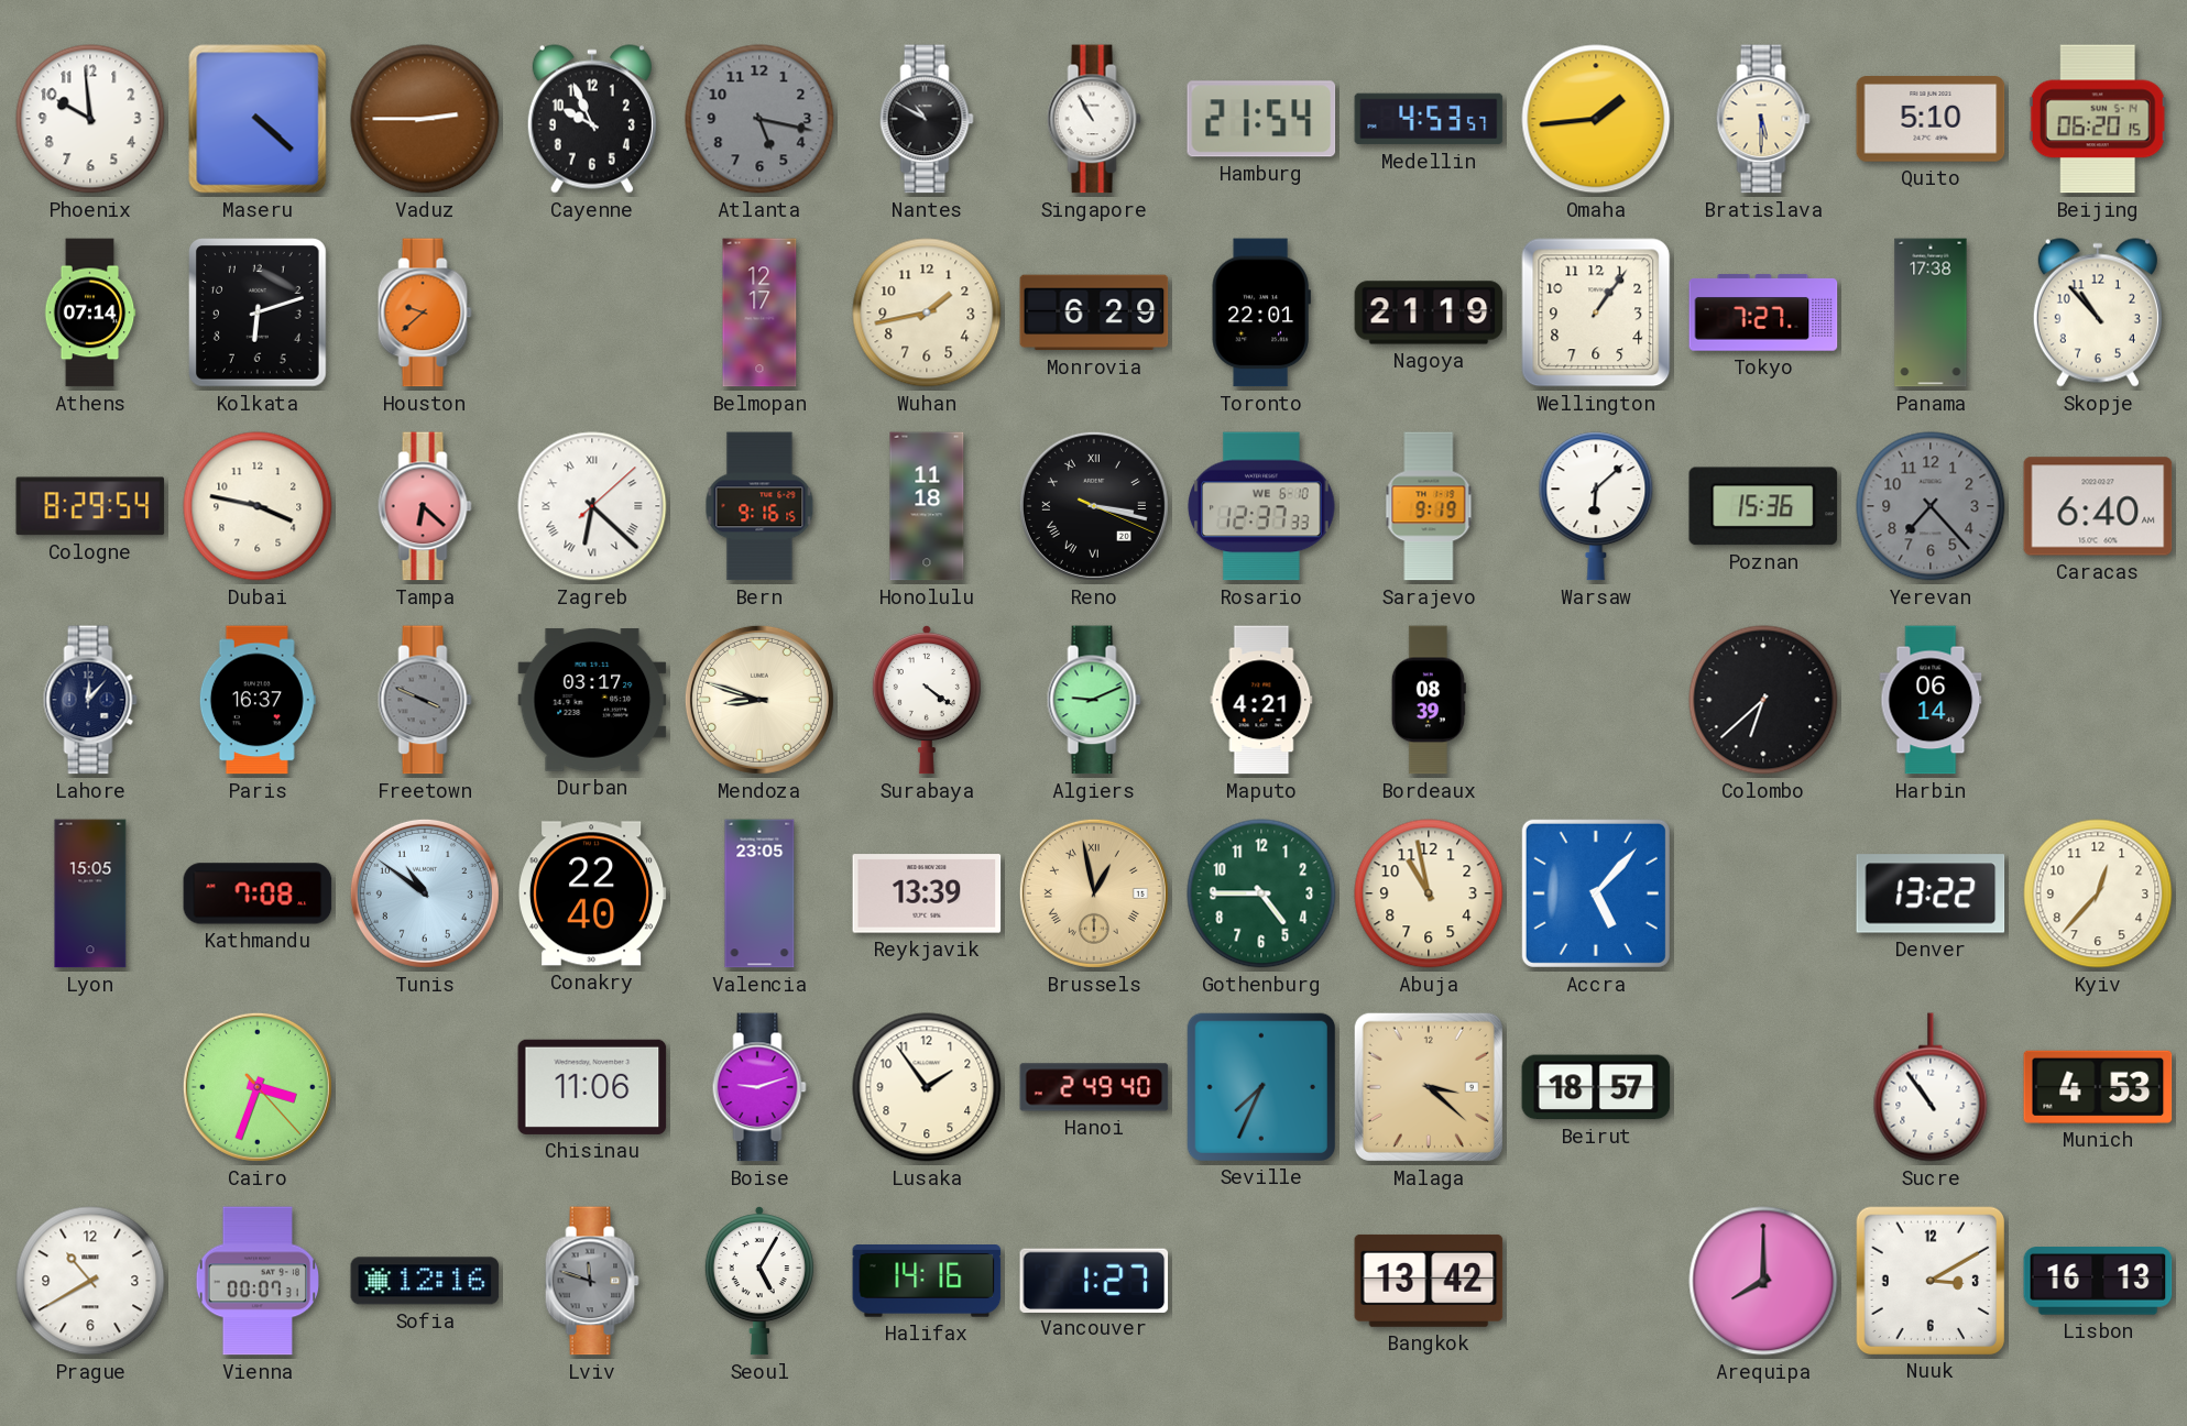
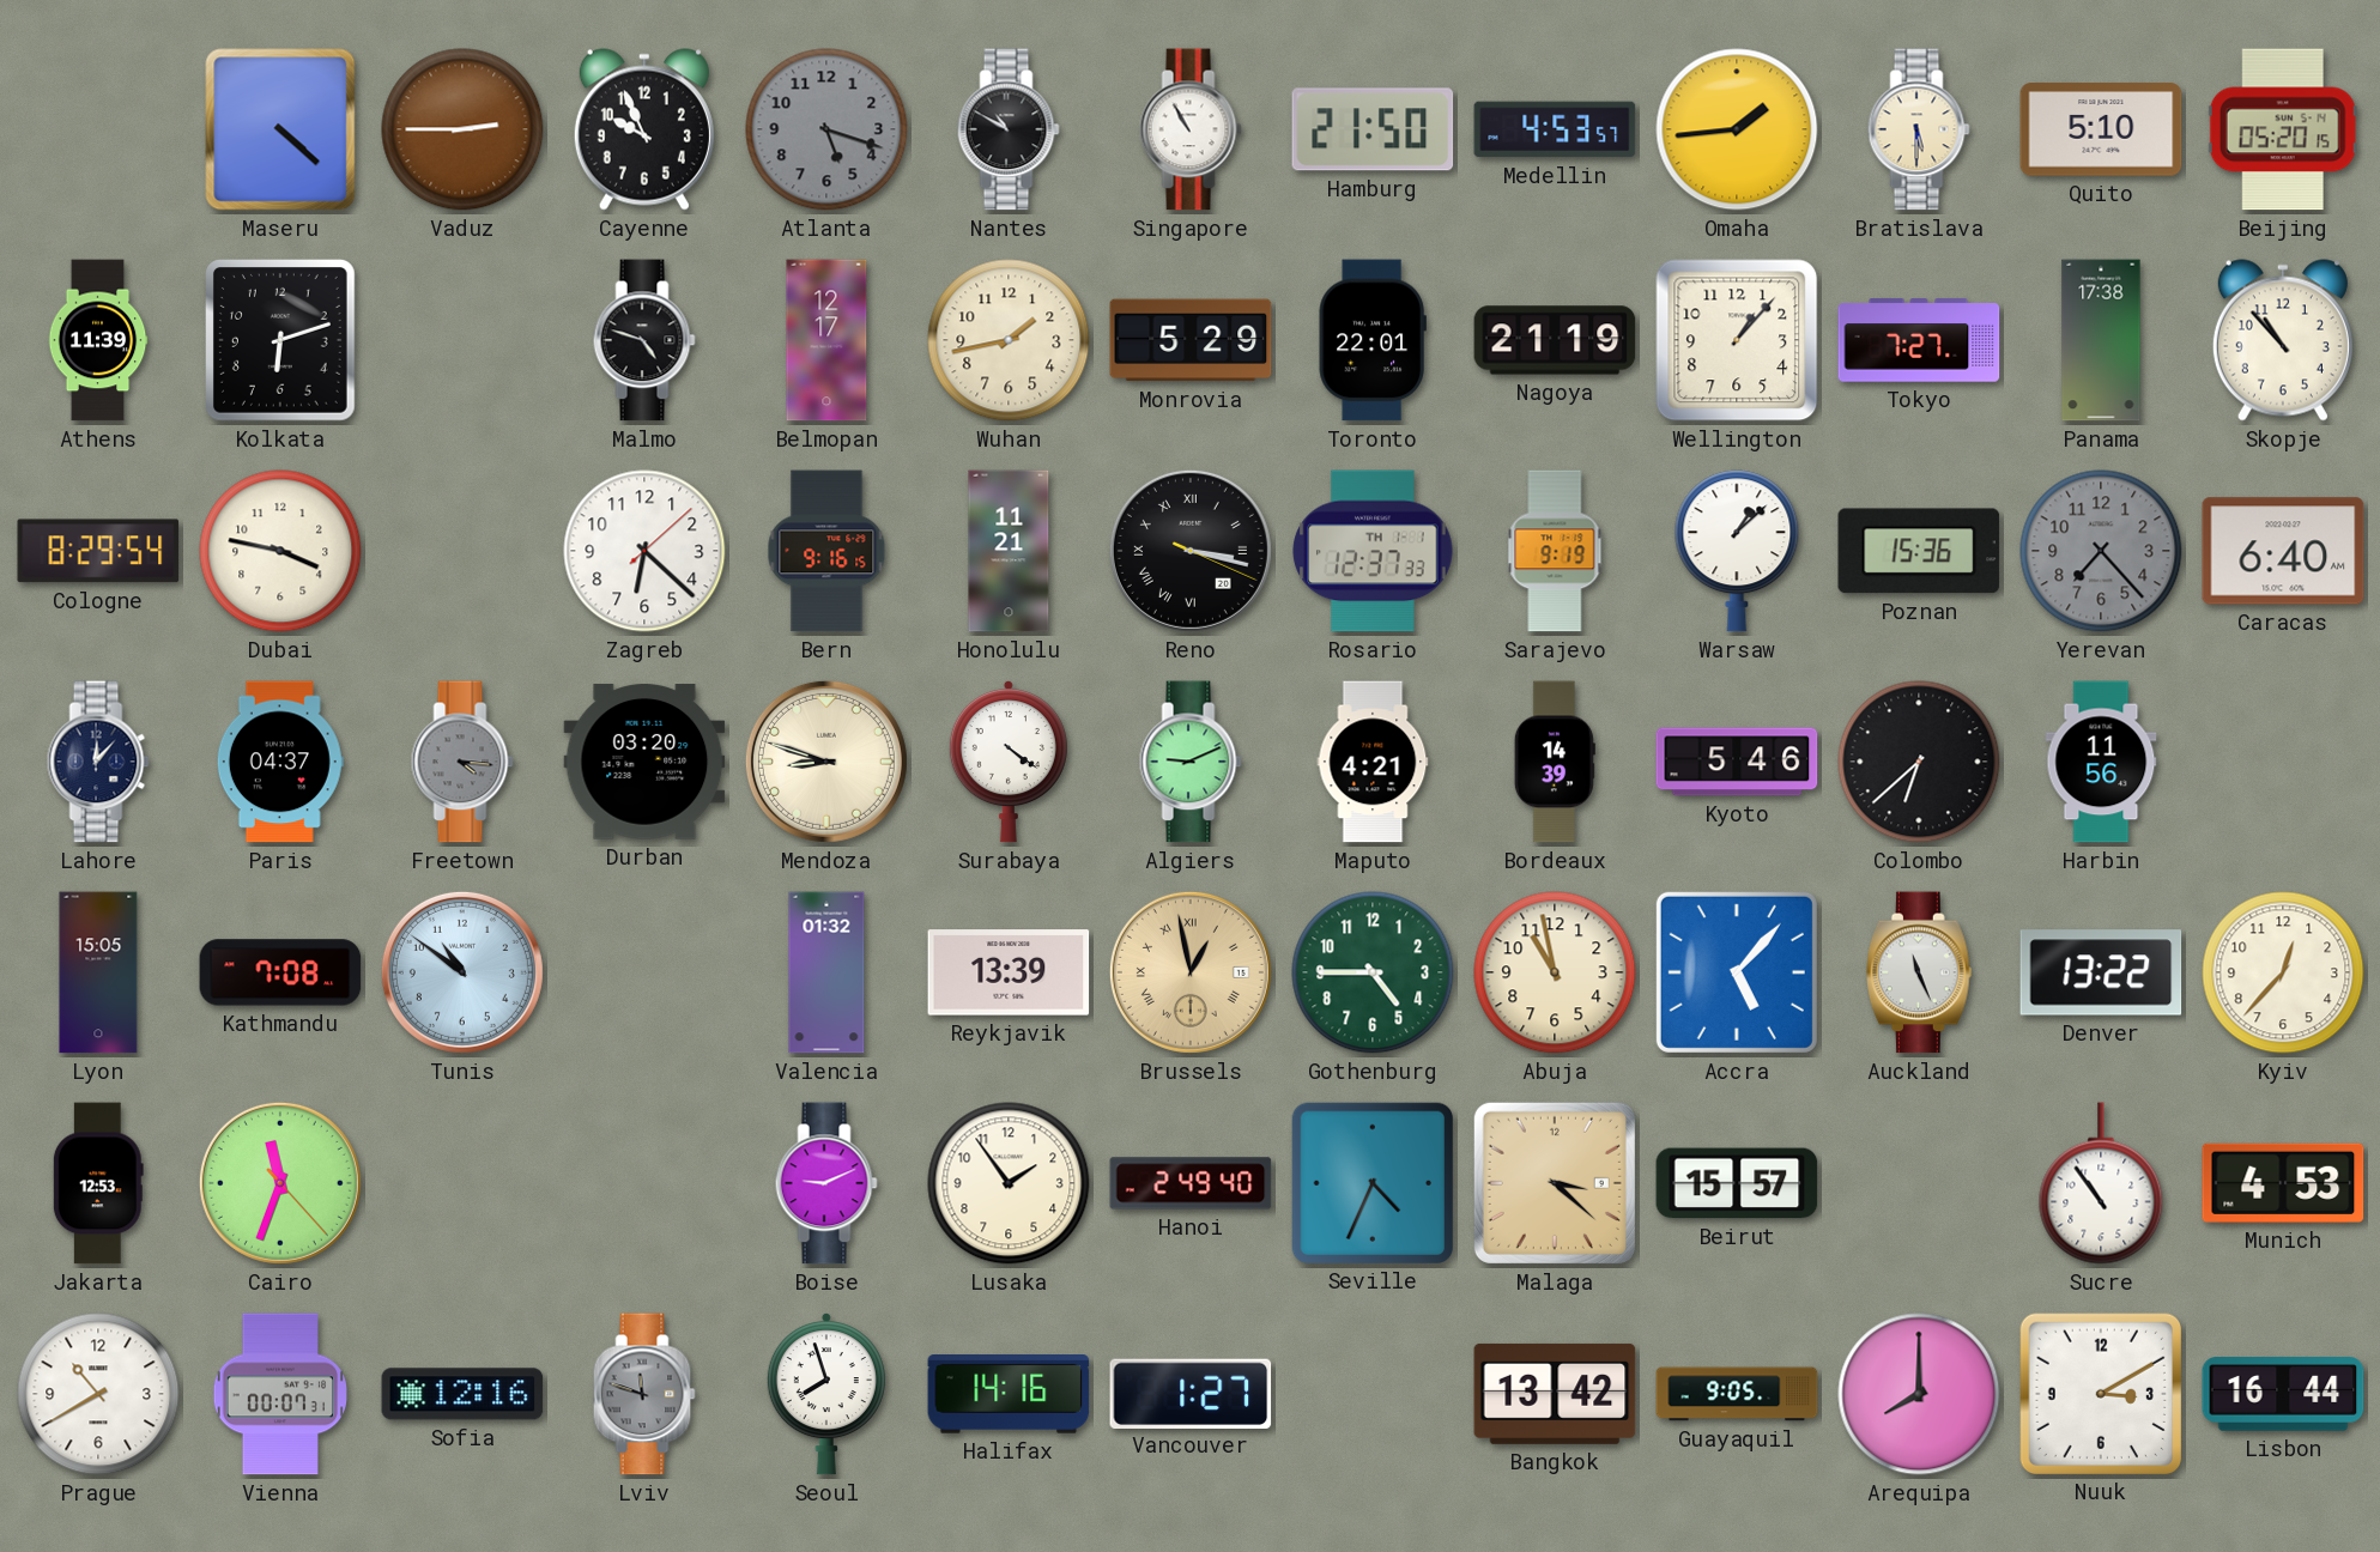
Phoenix: 9:59 -> none
Atlanta: 5:17 -> 5:18
Hamburg: 21:54 -> 21:50
Beijing: 06:20 -> 05:20
Athens: 07:14 -> 11:39
Houston: 9:38 -> none
Malmo: none -> 4:48
Monrovia: 6:29 -> 5:29
Wellington: 1:06 -> 1:07
Tampa: 6:22 -> none
Zagreb numerals: Roman -> Arabic
Honolulu: 11:18 -> 11:21
Rosario date: WE 6-10 -> TH 1-1
Warsaw: 6:08 -> 1:08
Paris: 16:37 -> 04:37
Freetown: 3:49 -> 4:16
Durban: 03:17 -> 03:20
Bordeaux: 08:39 -> 14:39
Kyoto: none -> 5:46
Harbin: 06:14 -> 11:56
Conakry: 22:40 -> none
Valencia: 23:05 -> 01:32
Auckland: none -> 11:26
Jakarta: none -> 12:53
Cairo: 3:33 -> 11:33
Chisinau: 11:06 -> none
Boise: 9:12 -> 9:11
Seville: 7:34 -> 4:34
Beirut: 18:57 -> 15:57
Seoul: 5:05 -> 7:57
Guayaquil: none -> 9:05
Lisbon: 16:13 -> 16:44
